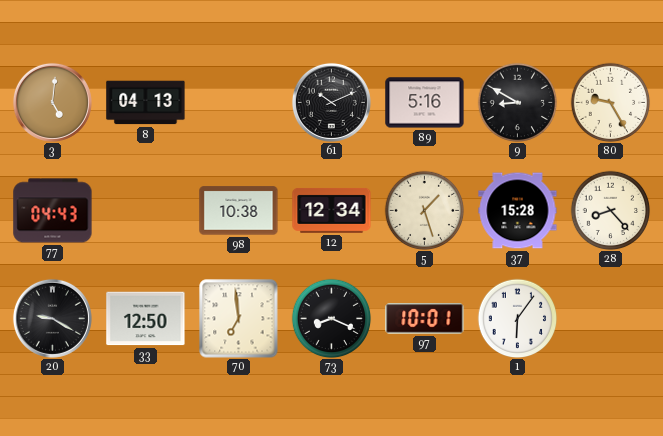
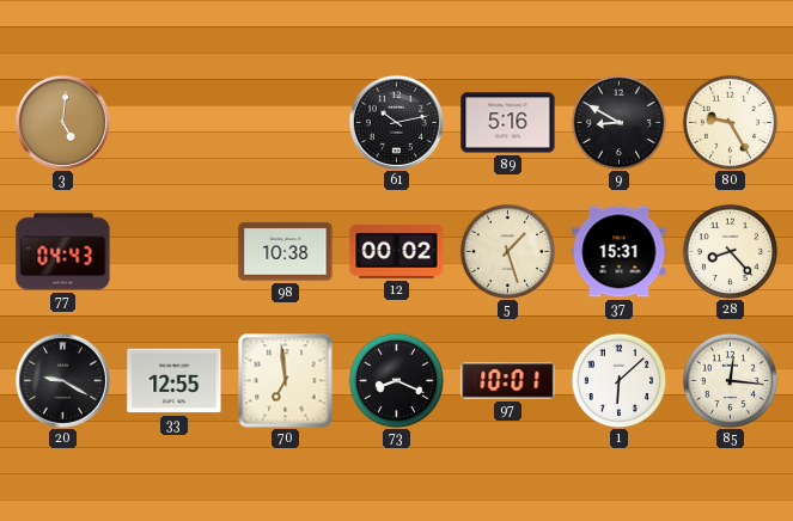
8: 04:13 -> none
61: 10:11 -> 10:13
12: 12:34 -> 00:02
37: 15:28 -> 15:31
33: 12:50 -> 12:55
1: 6:06 -> 6:08
85: none -> 12:16
